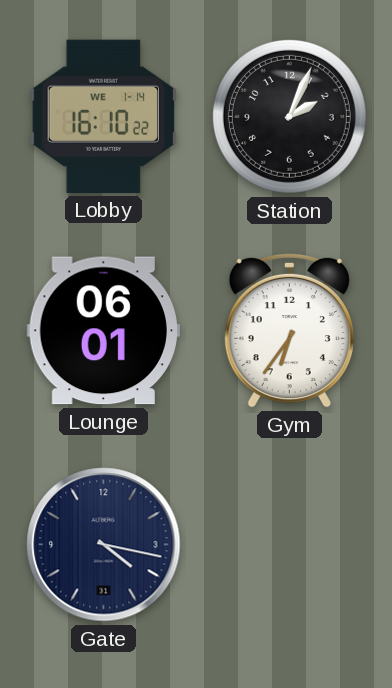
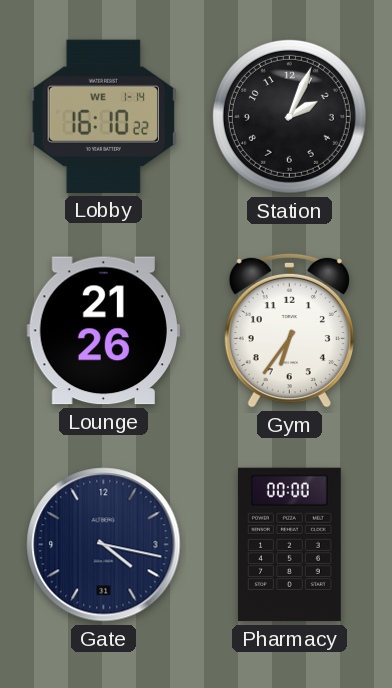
Lounge: 06:01 -> 21:26
Pharmacy: none -> 00:00
